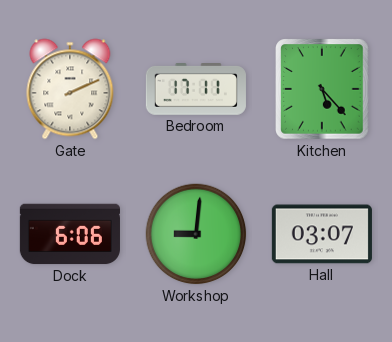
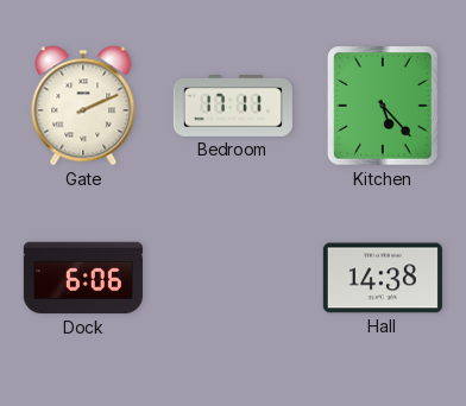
Workshop: 9:01 -> none
Hall: 03:07 -> 14:38
